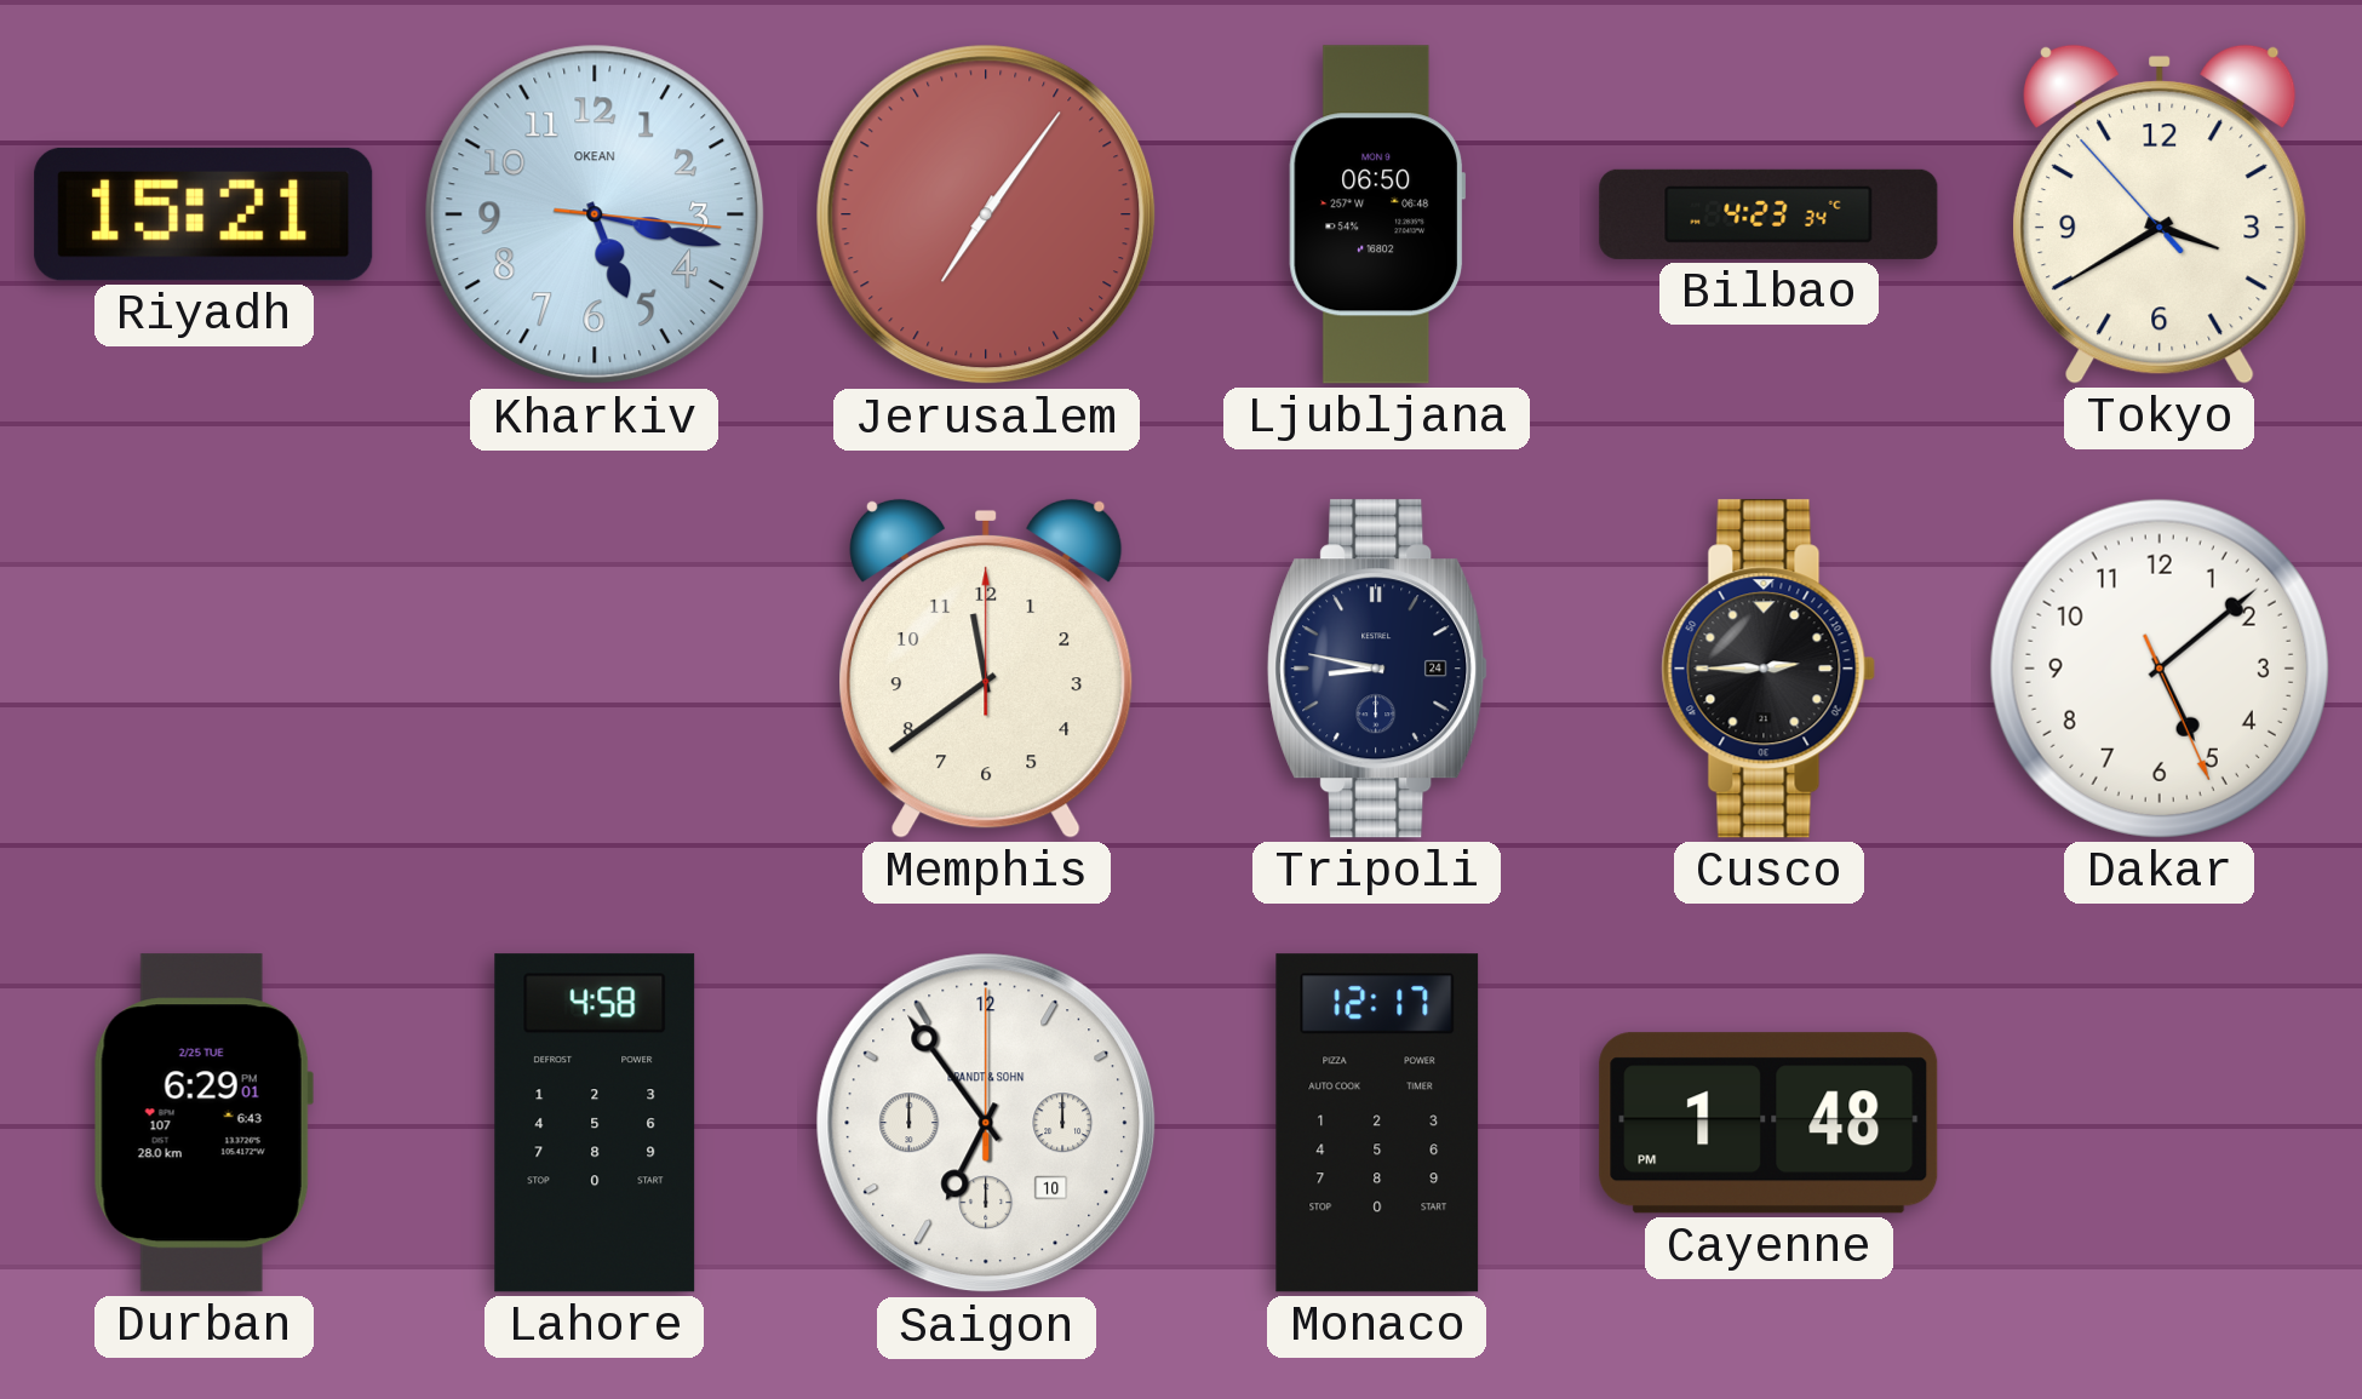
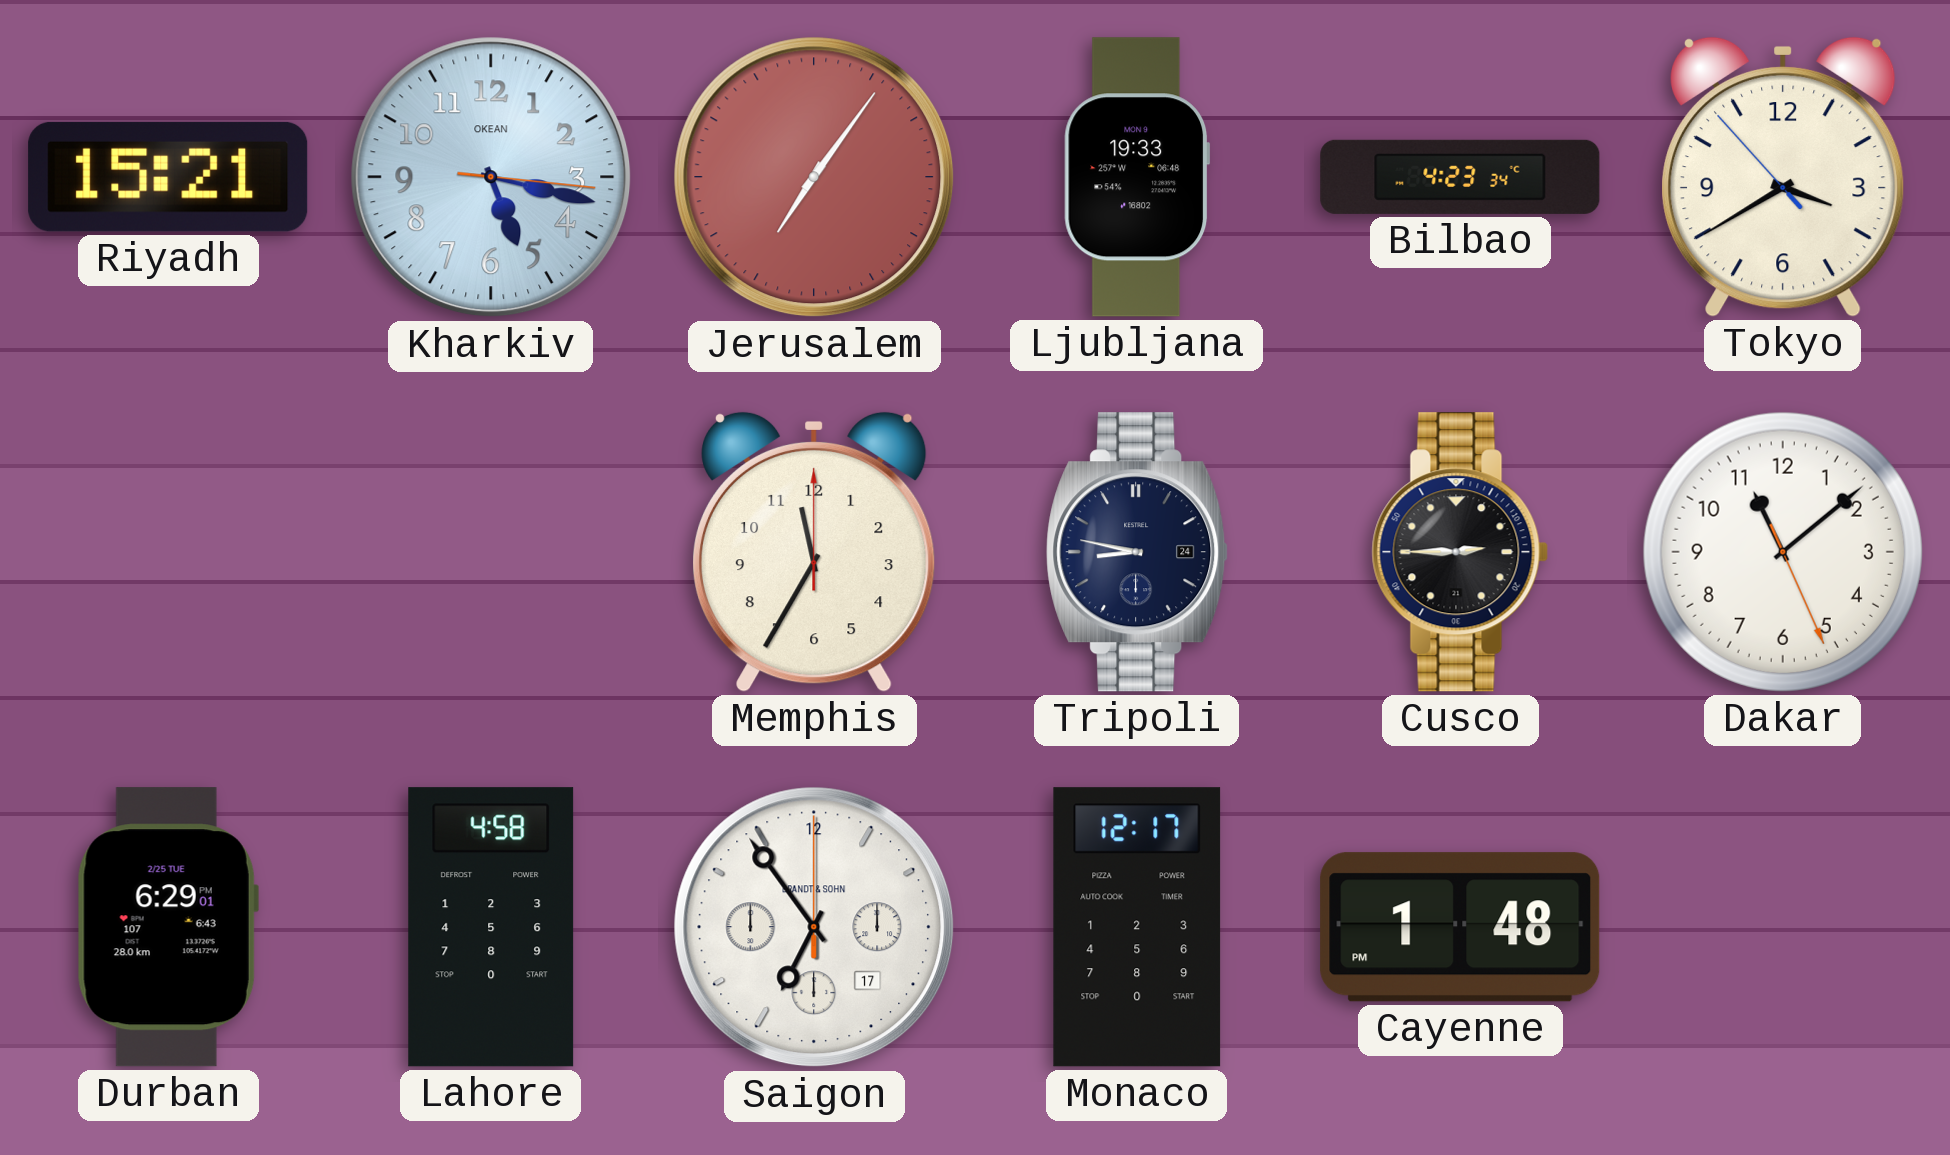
Ljubljana: 06:50 -> 19:33
Memphis: 11:39 -> 11:35
Dakar: 5:08 -> 11:08
Saigon date: 10 -> 17
